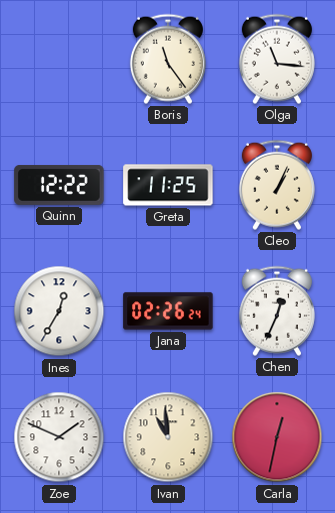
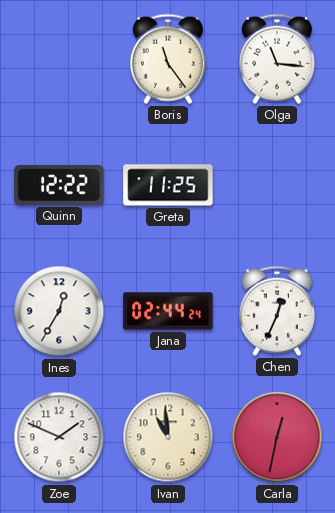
Cleo: 1:04 -> none
Jana: 02:26 -> 02:44
